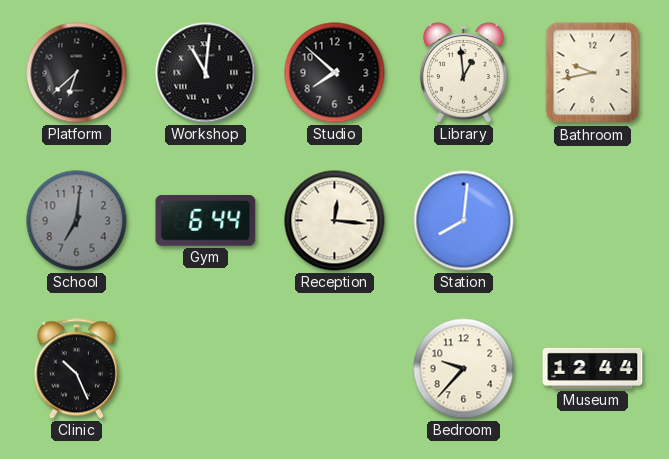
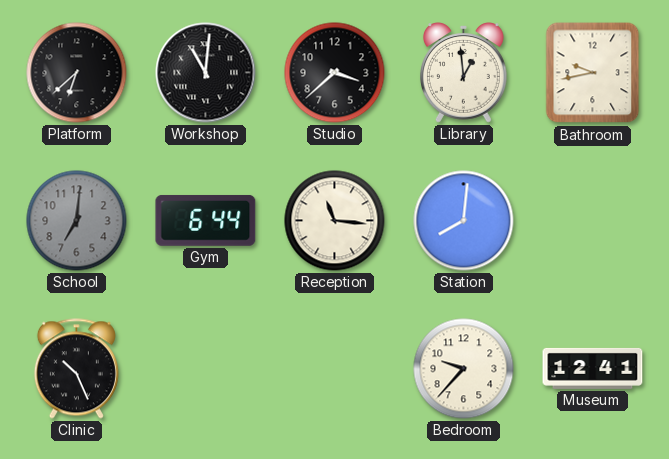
Studio: 7:52 -> 3:38
Reception: 12:16 -> 11:16
Museum: 12:44 -> 12:41
